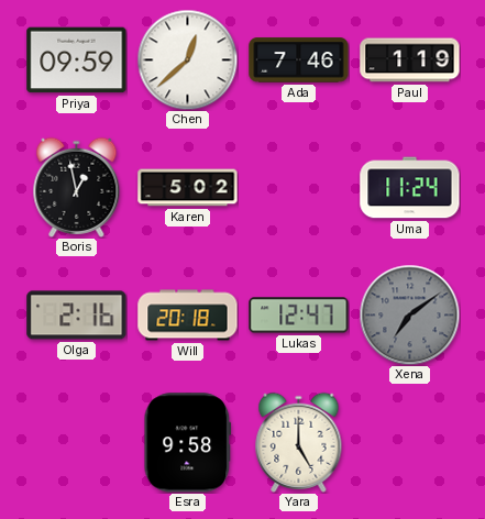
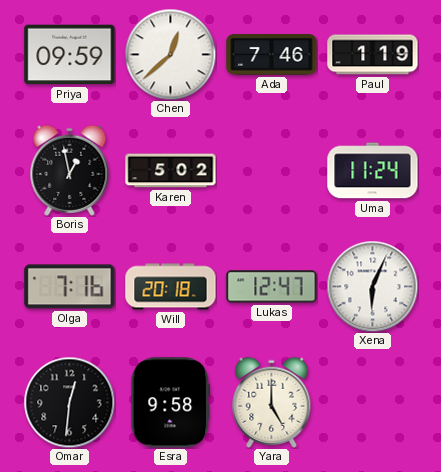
Olga: 2:16 -> 7:16
Xena: 7:09 -> 6:04
Xena dial: grey -> white
Omar: none -> 12:31
